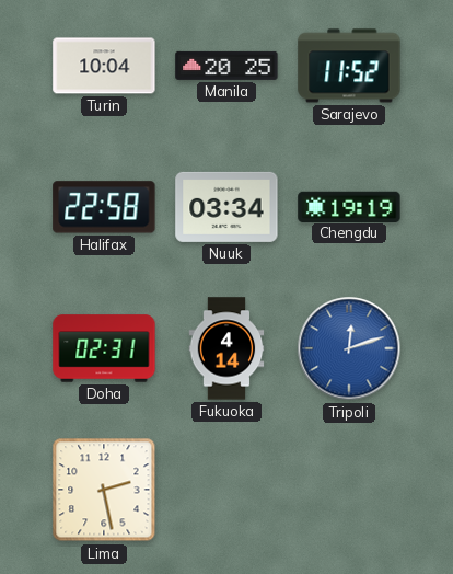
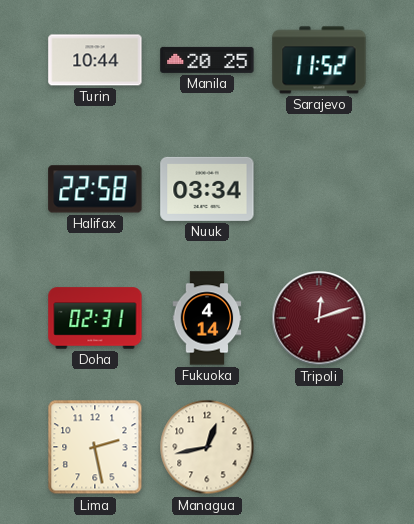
Turin: 10:04 -> 10:44
Chengdu: 19:19 -> none
Tripoli dial: blue -> burgundy
Managua: none -> 12:43
